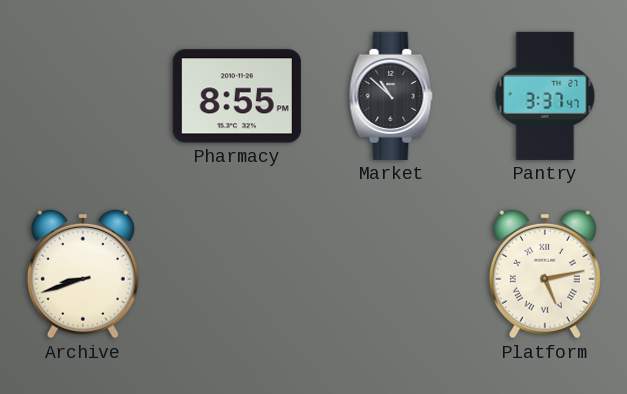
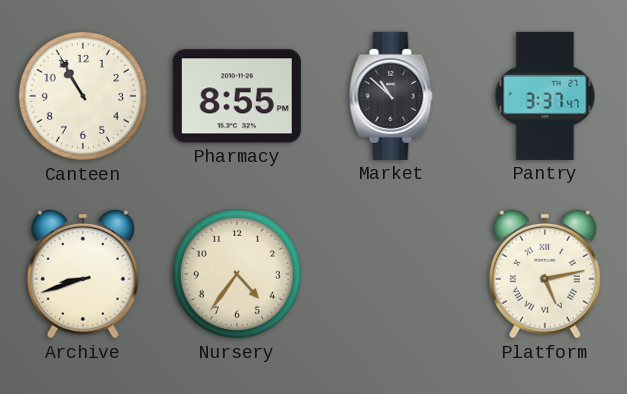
Canteen: none -> 10:55
Nursery: none -> 4:36
